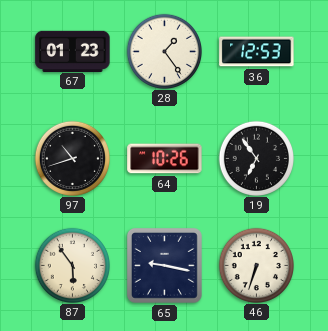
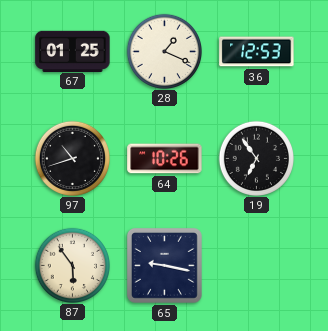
67: 01:23 -> 01:25
28: 1:24 -> 1:19
46: 6:33 -> none
